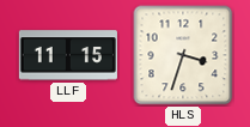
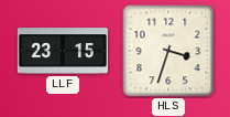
LLF: 11:15 -> 23:15
